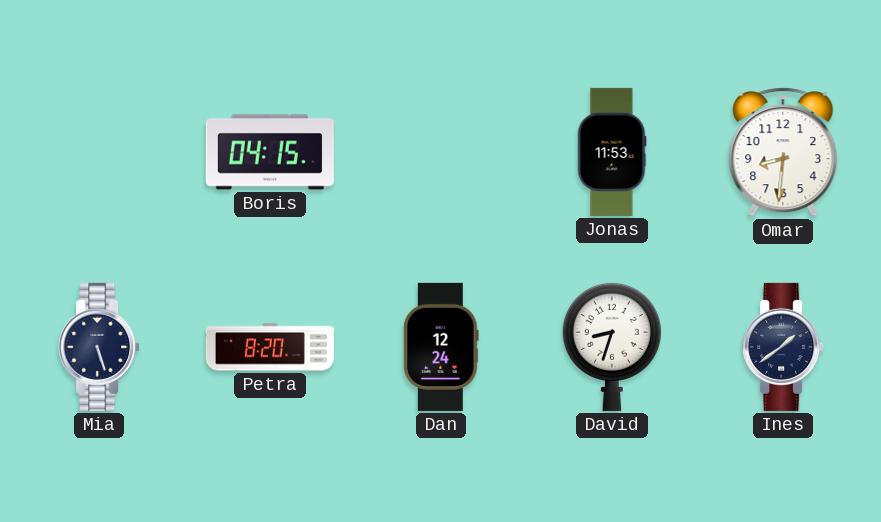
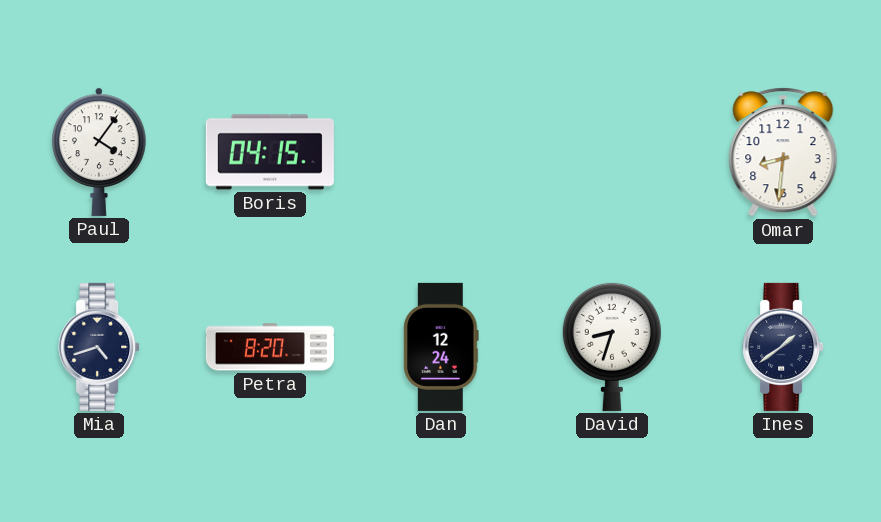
Paul: none -> 4:06
Jonas: 11:53 -> none
Mia: 5:27 -> 4:42
